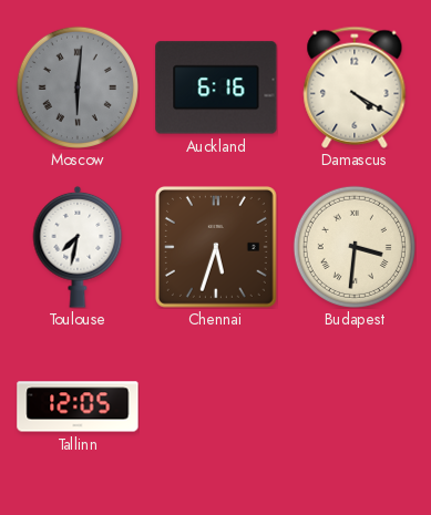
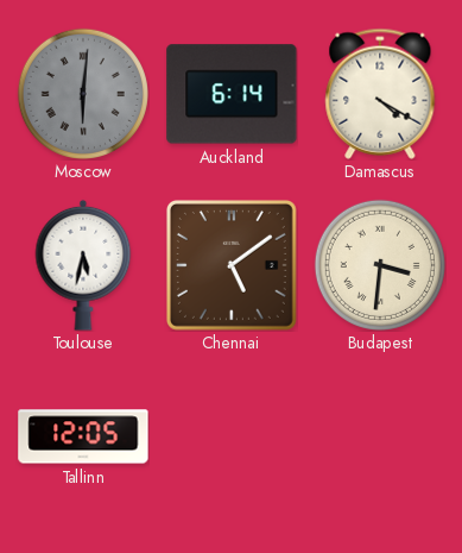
Auckland: 6:16 -> 6:14
Toulouse: 7:32 -> 5:32
Chennai: 5:33 -> 5:09
